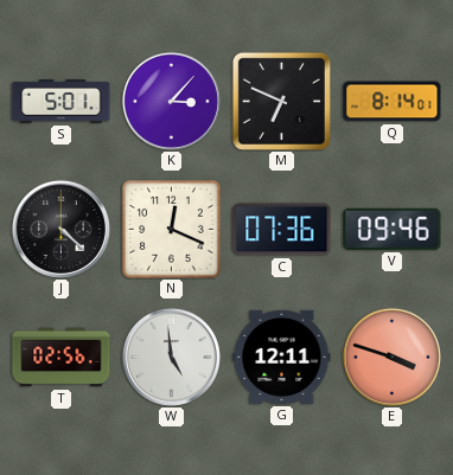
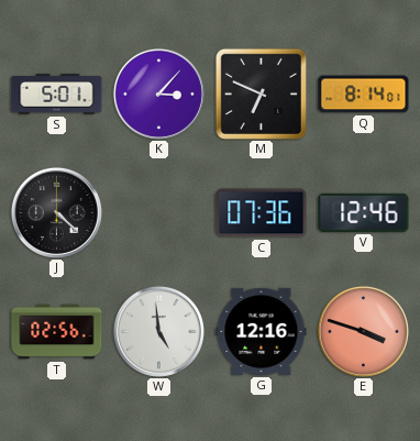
N: 12:19 -> none
V: 09:46 -> 12:46
G: 12:11 -> 12:16
